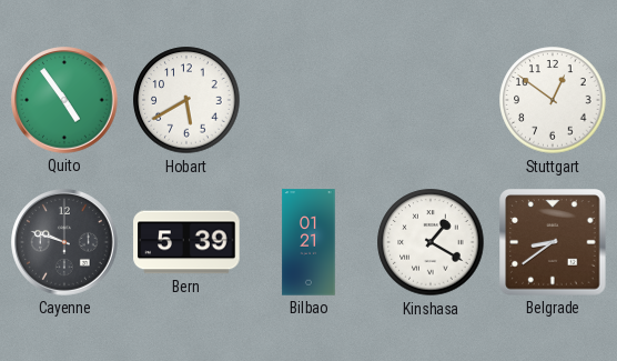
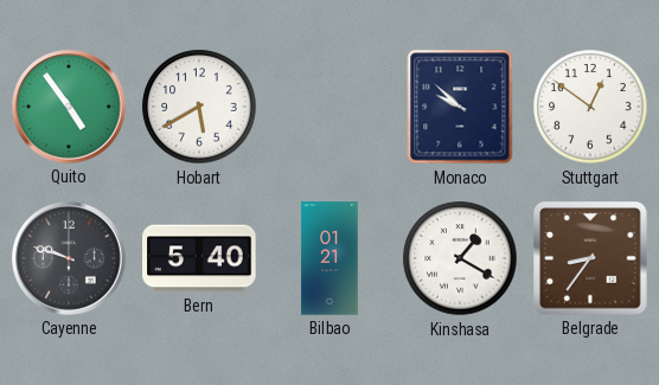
Monaco: none -> 9:52
Bern: 5:39 -> 5:40
Belgrade: 8:39 -> 8:36
